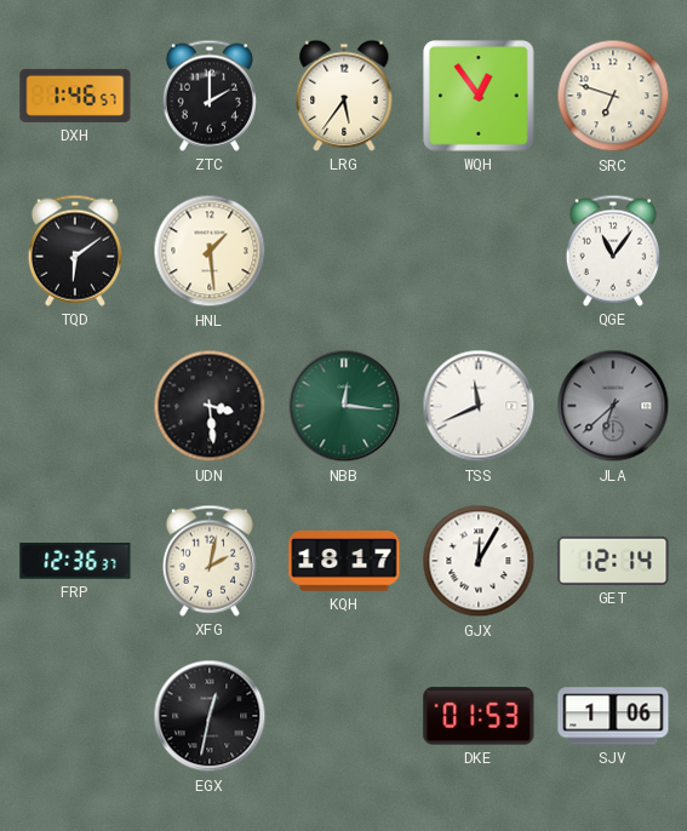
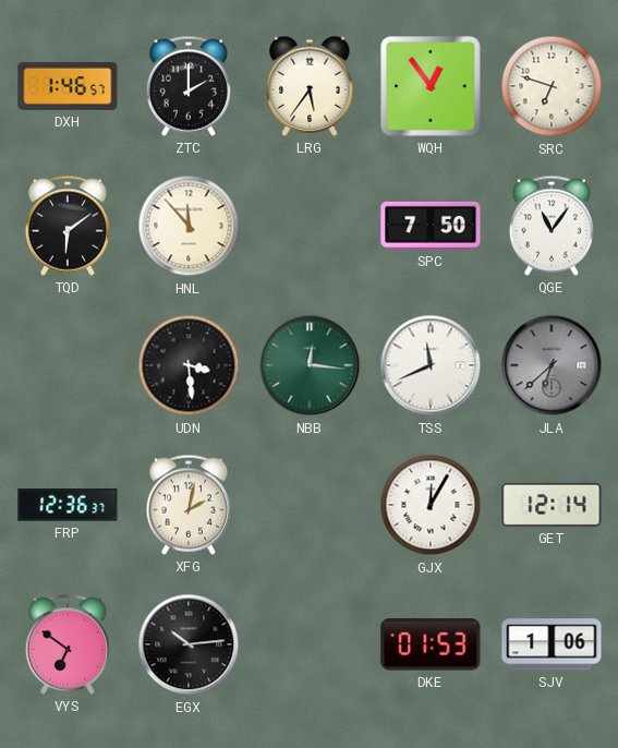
HNL: 1:29 -> 11:53
SPC: none -> 7:50
KQH: 18:17 -> none
VYS: none -> 6:51
EGX: 12:32 -> 10:14
